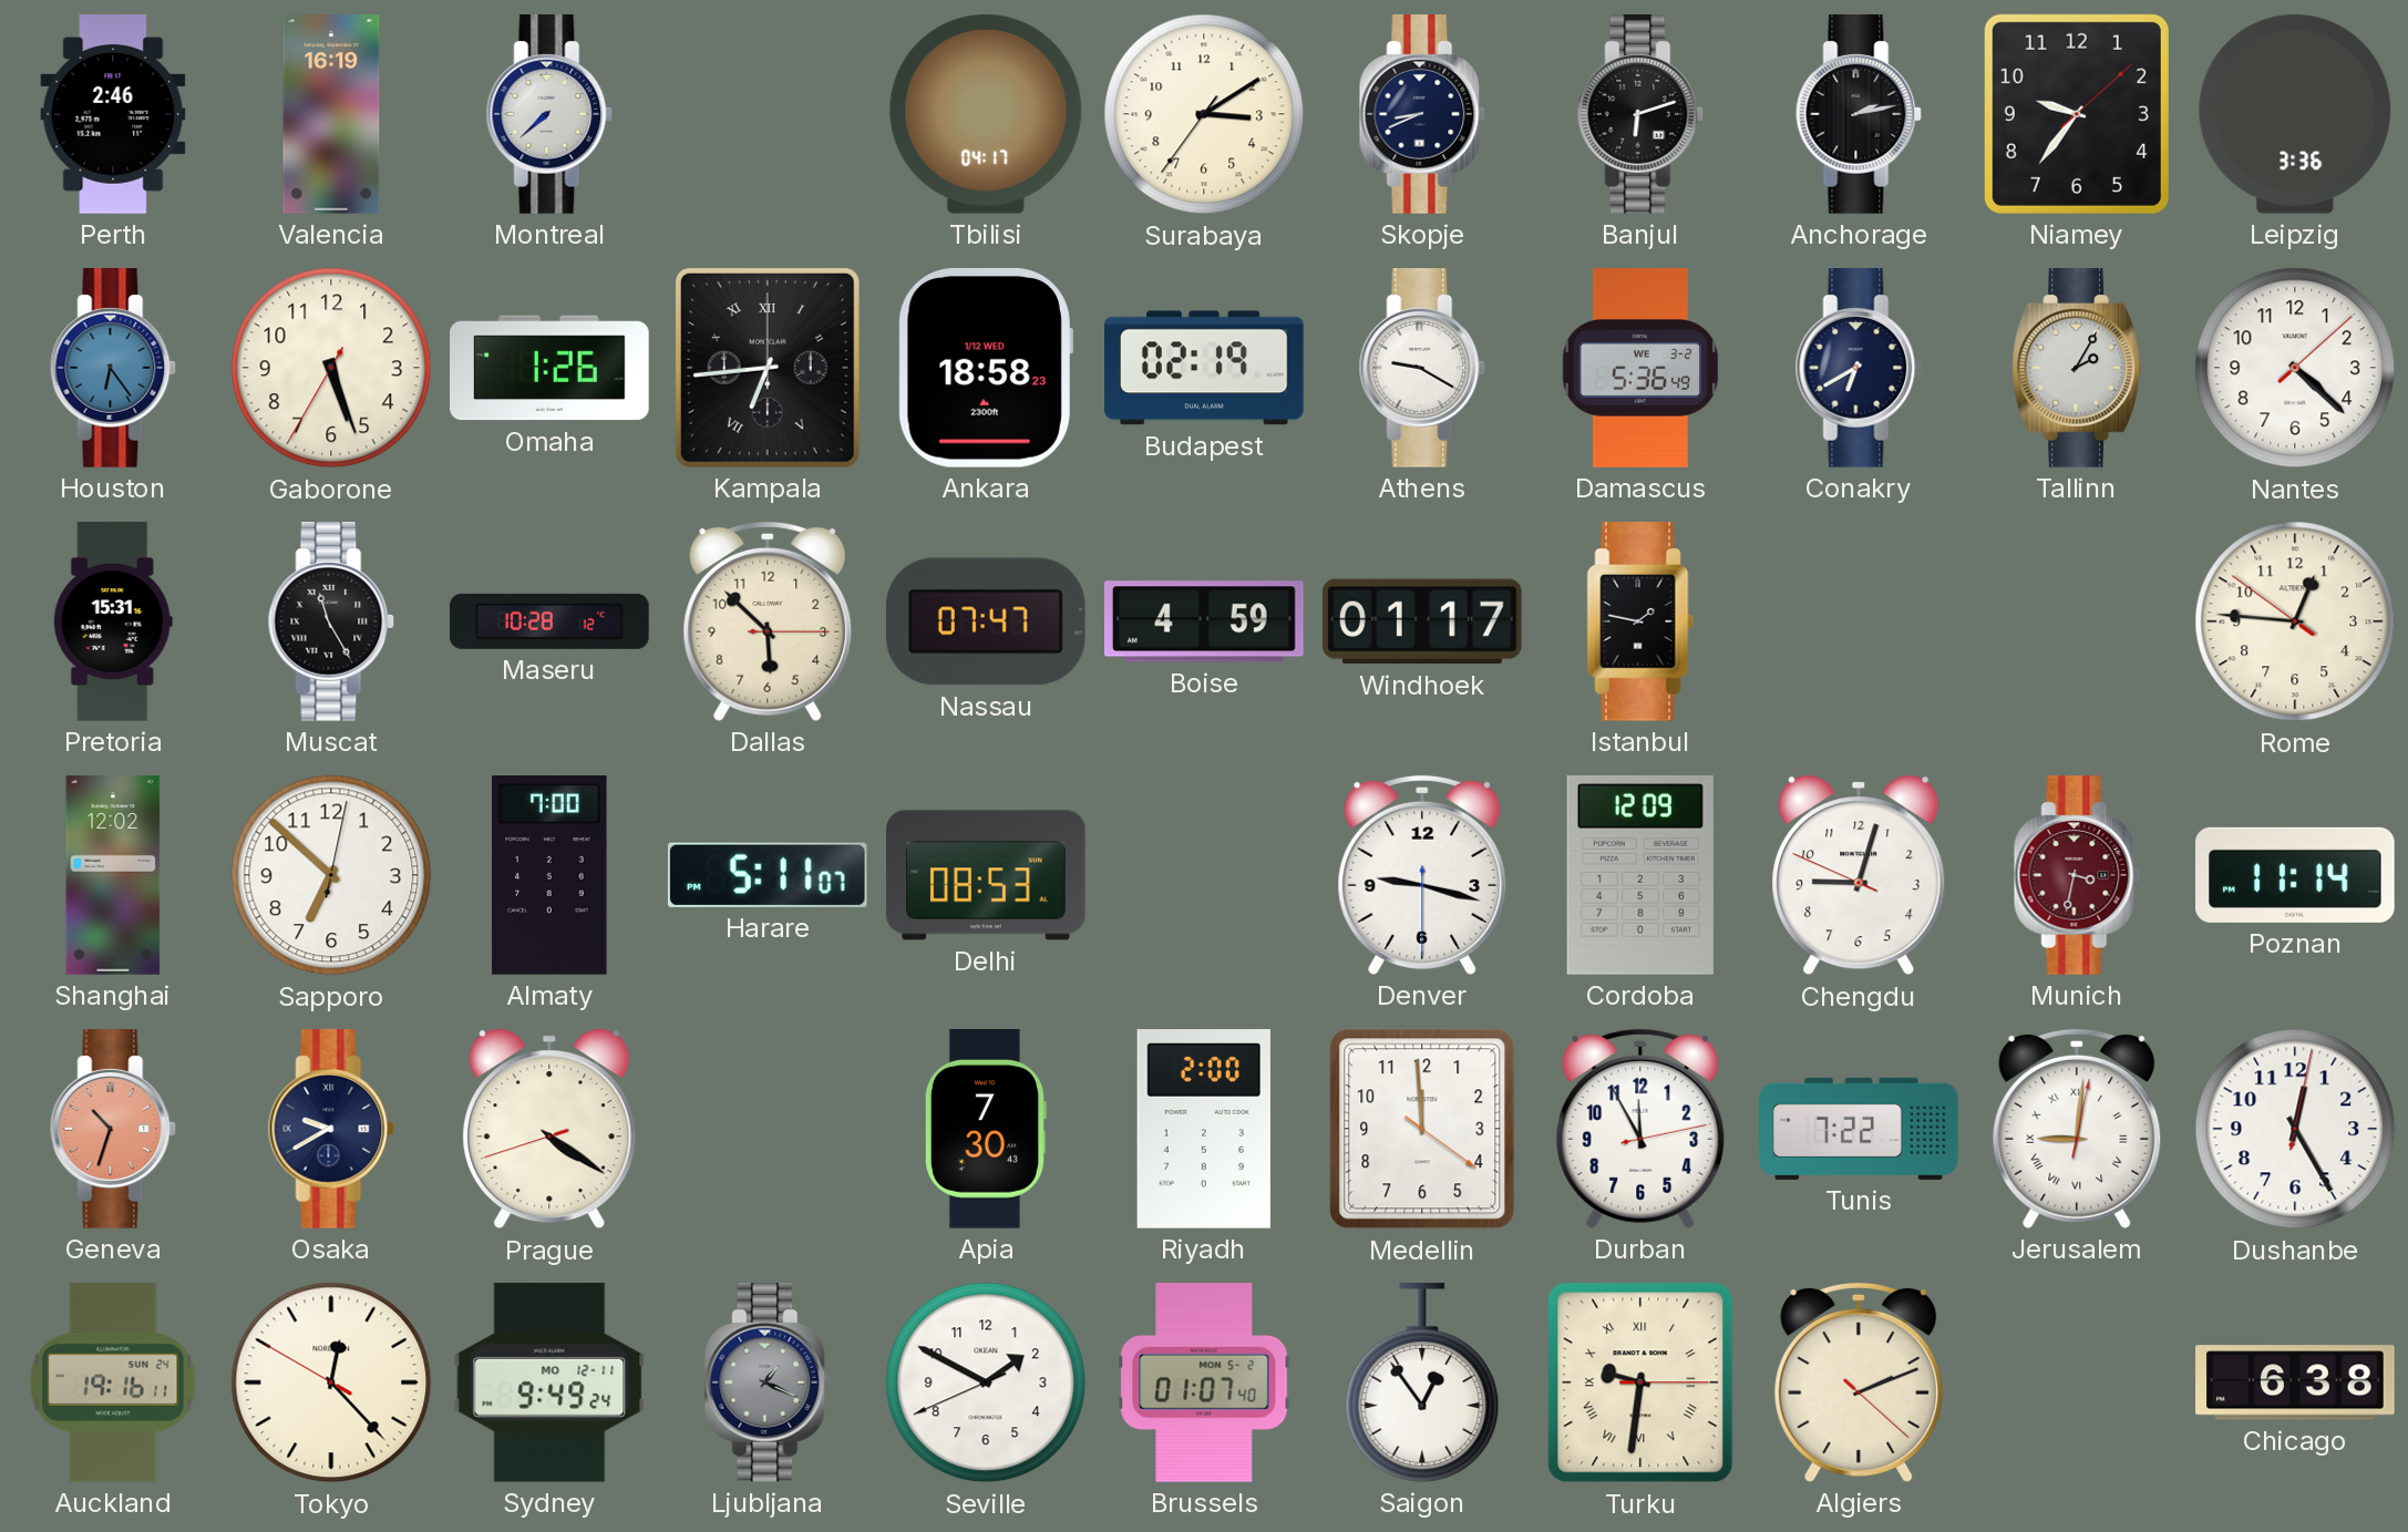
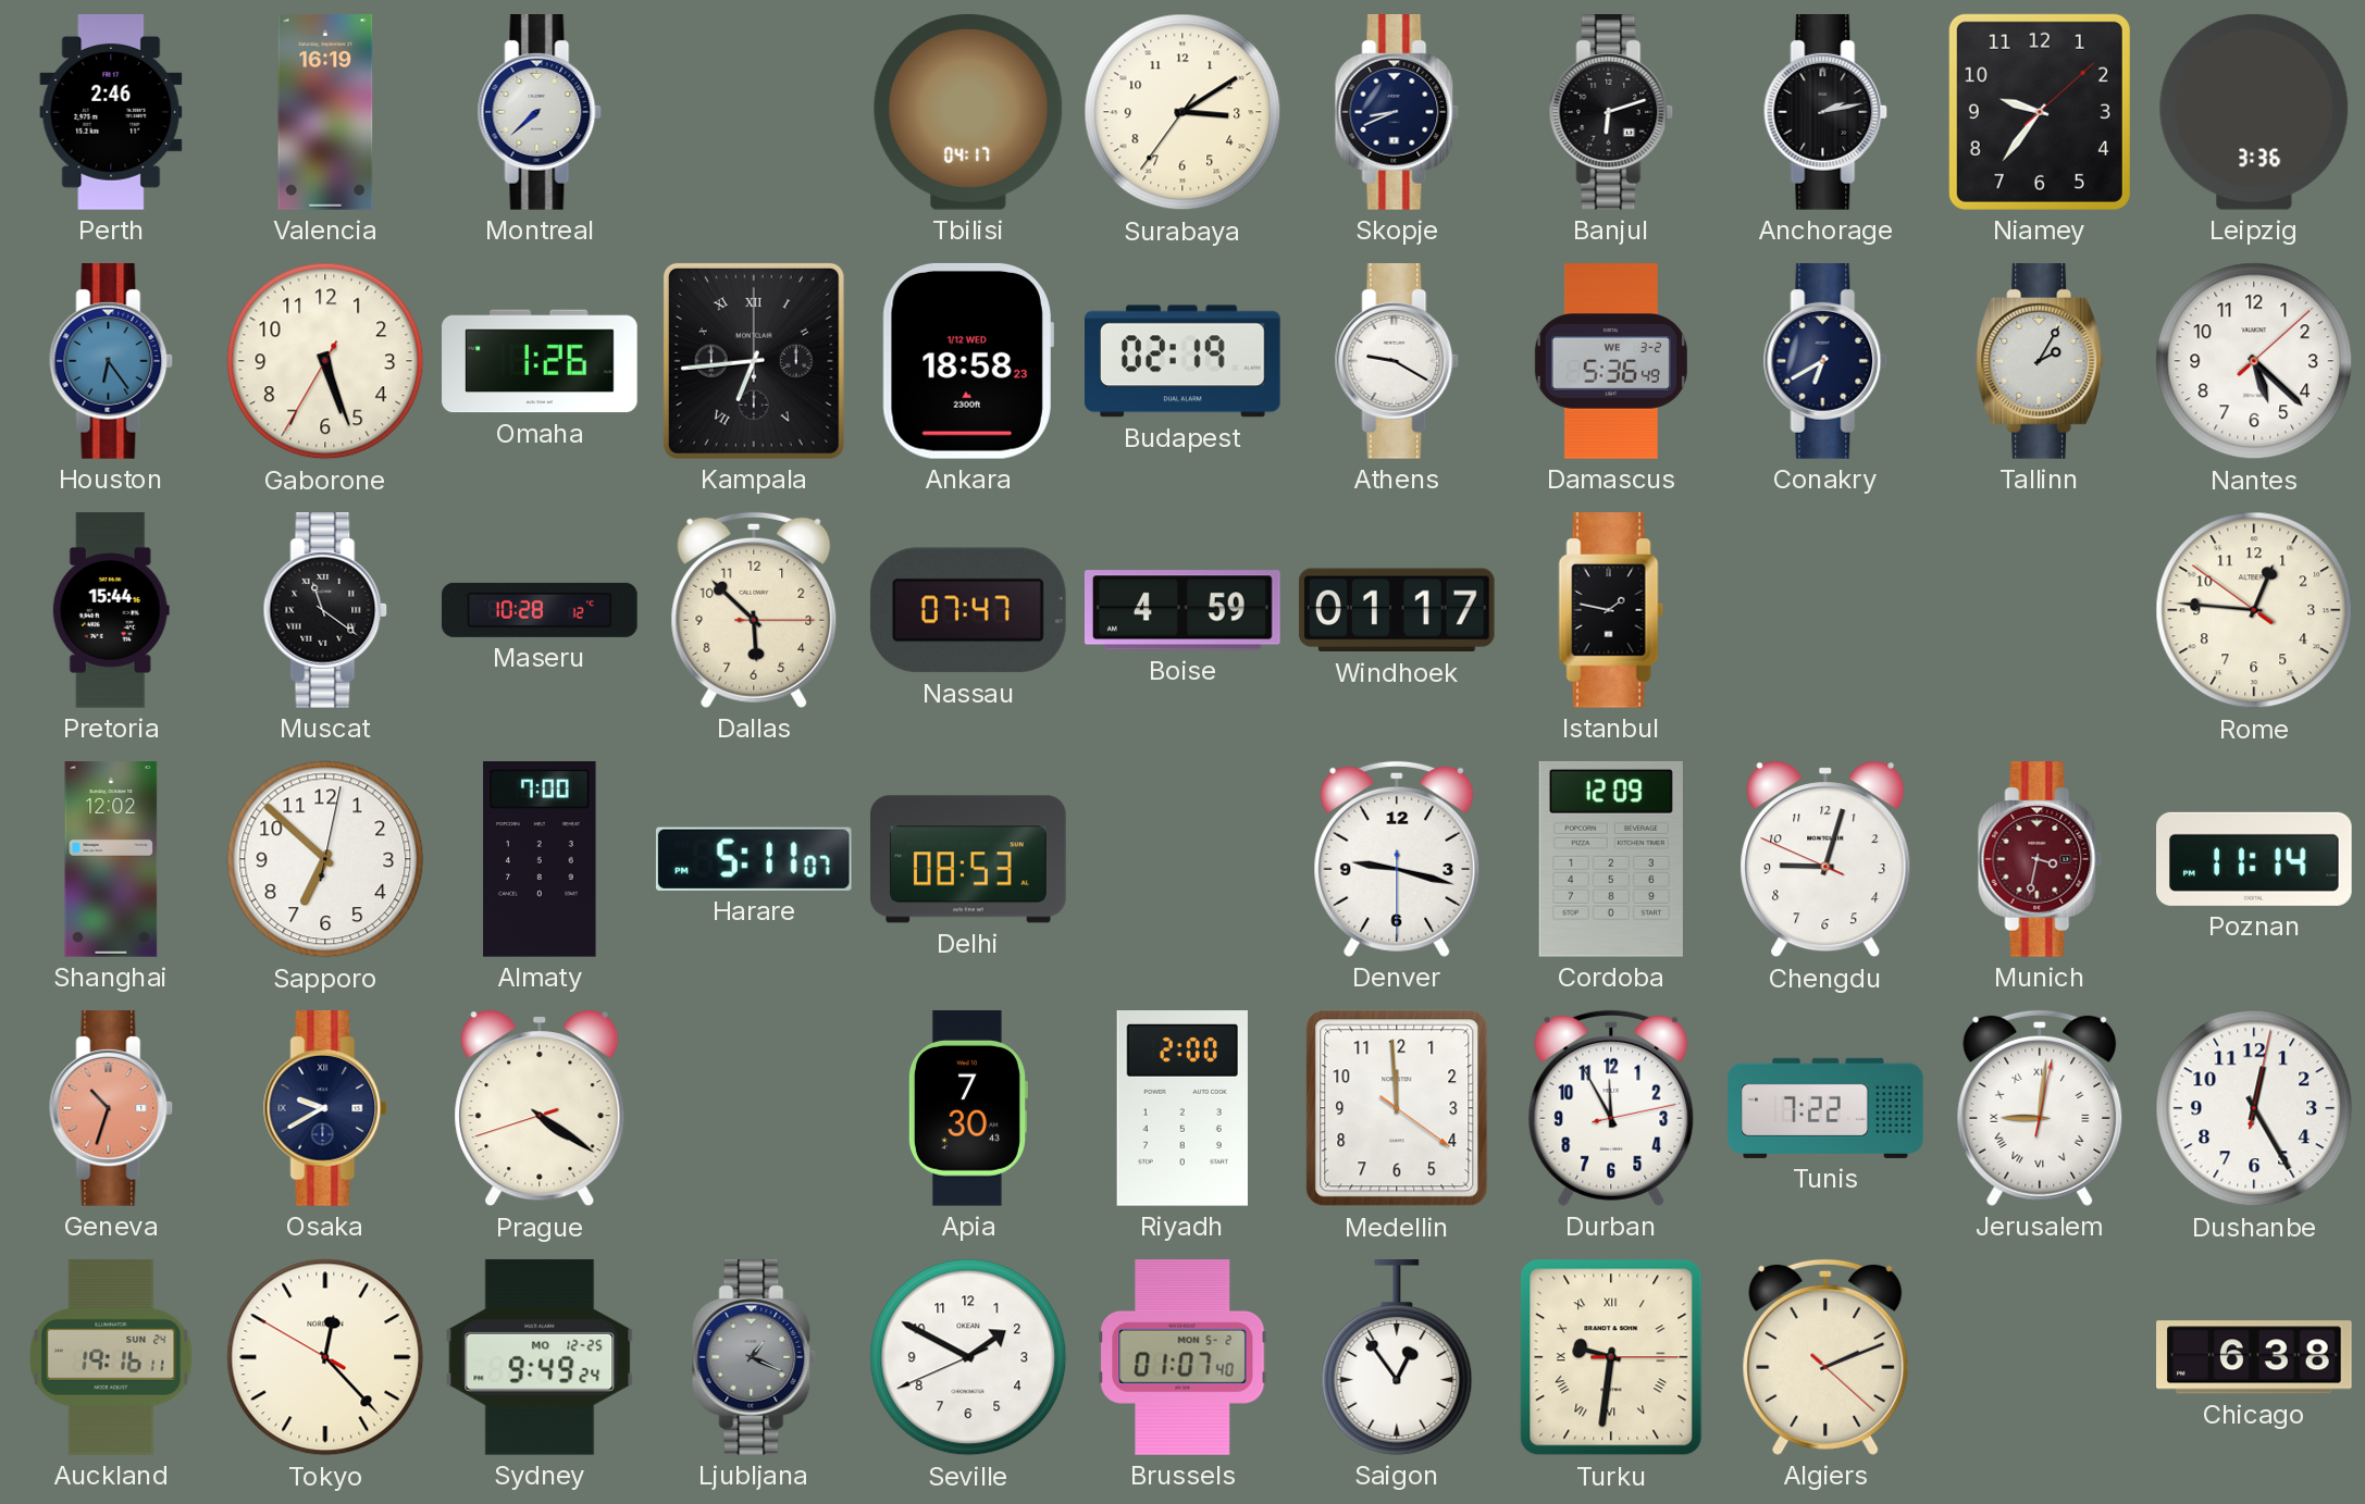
Nantes: 4:22 -> 5:22
Pretoria: 15:31 -> 15:44
Muscat: 11:25 -> 11:21
Sydney date: MO 12-11 -> MO 12-25
